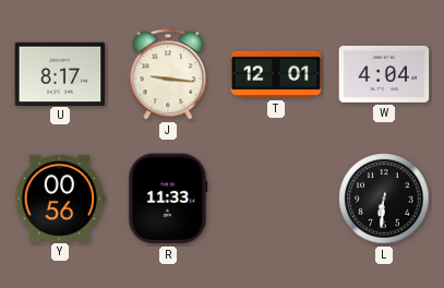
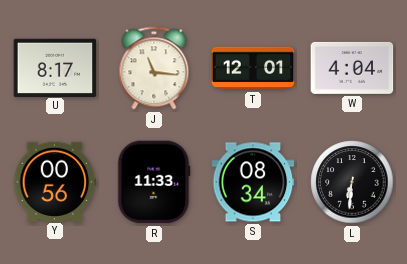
J: 9:16 -> 11:16
S: none -> 08:34
